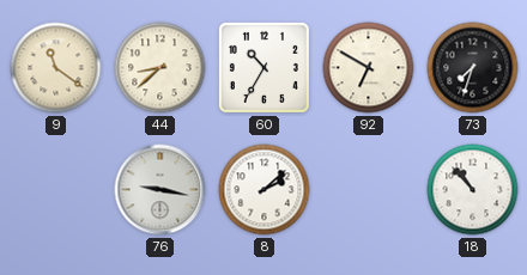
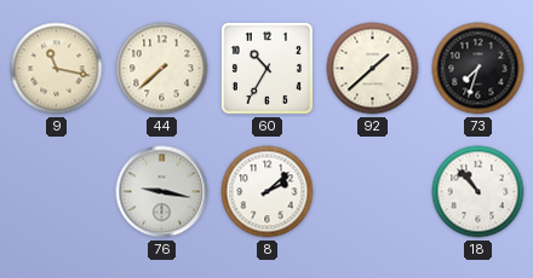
9: 11:21 -> 11:17
44: 8:38 -> 7:38
92: 6:50 -> 1:38
